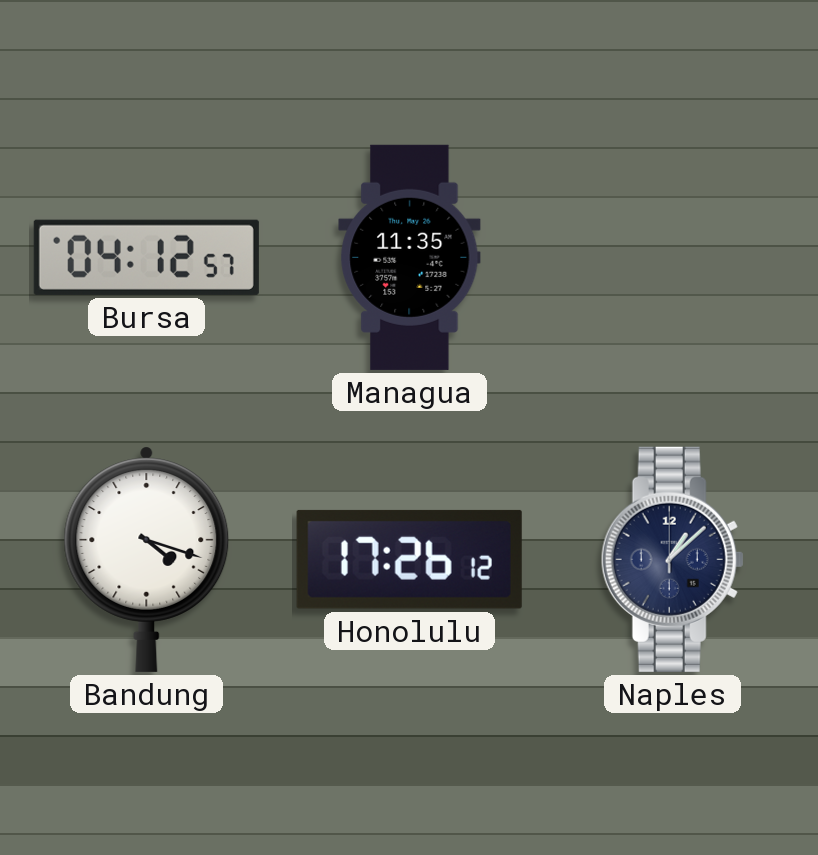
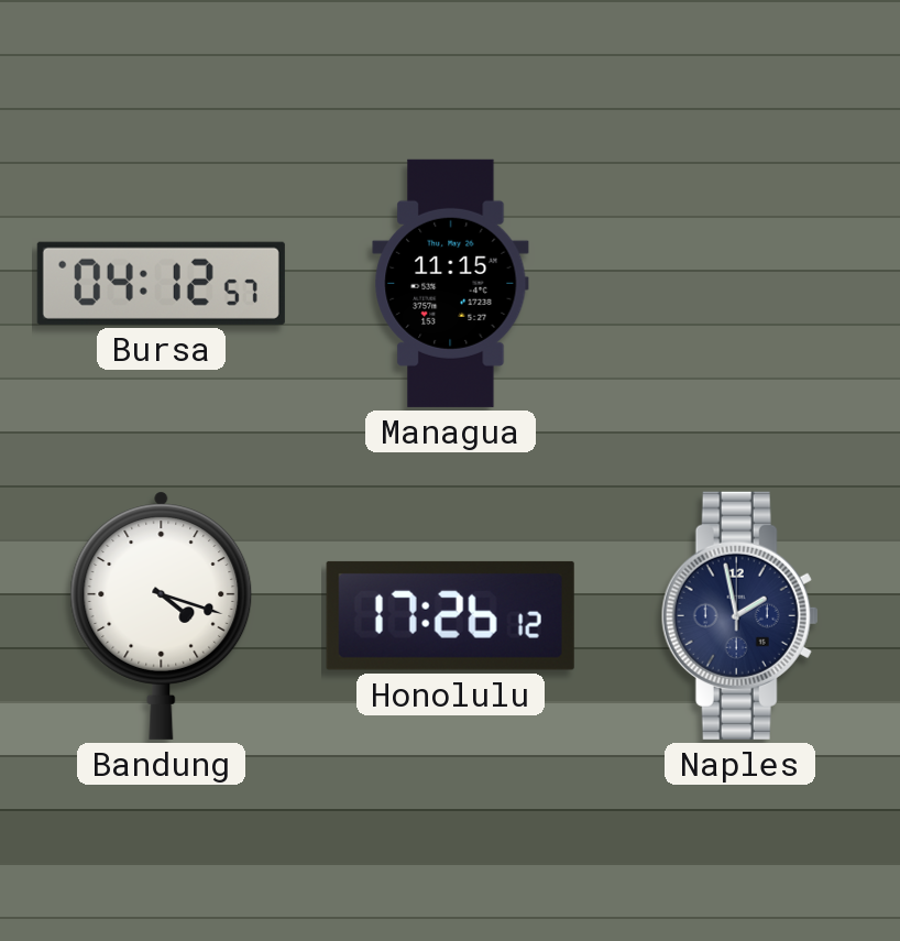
Managua: 11:35 -> 11:15
Naples: 1:08 -> 1:58
